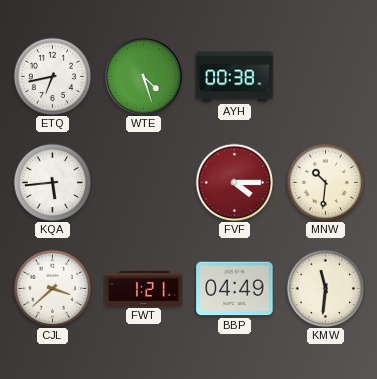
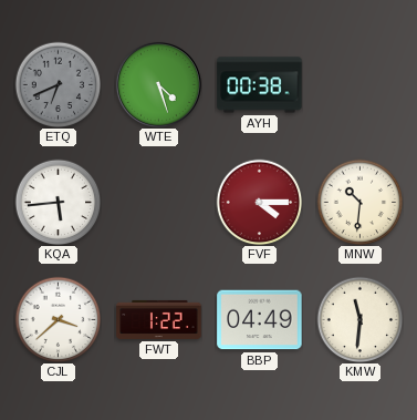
ETQ: 6:43 -> 6:41
ETQ dial: white -> grey
FWT: 1:21 -> 1:22
